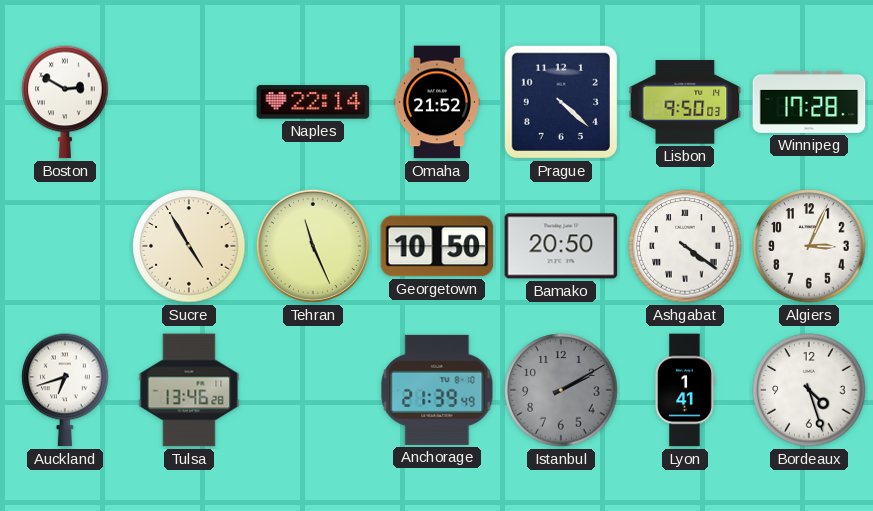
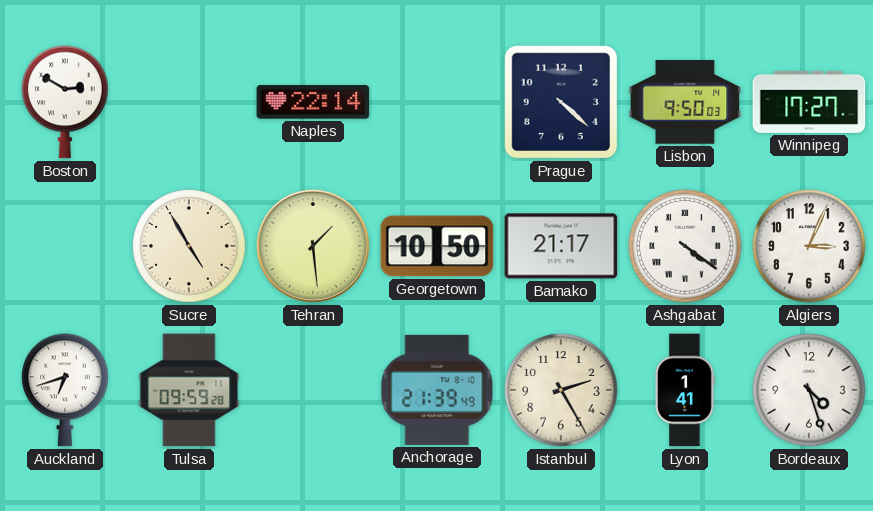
Omaha: 21:52 -> none
Winnipeg: 17:28 -> 17:27
Tehran: 11:26 -> 1:29
Bamako: 20:50 -> 21:17
Tulsa: 13:46 -> 09:59
Istanbul: 2:10 -> 2:25
Istanbul dial: grey -> cream
